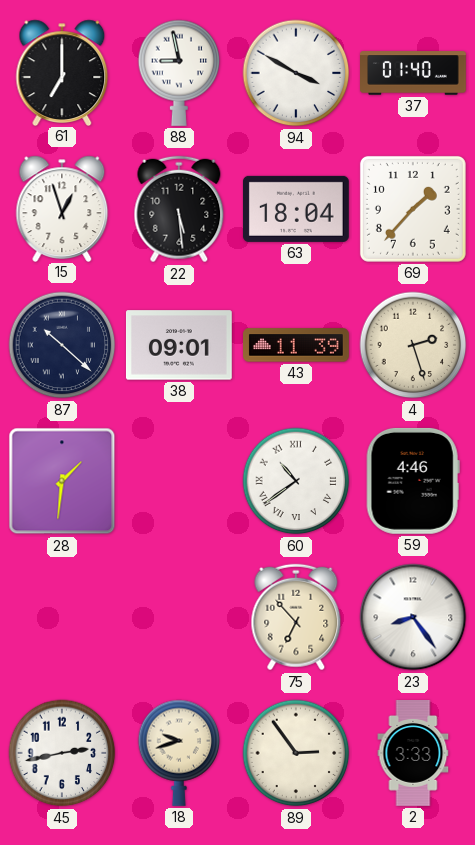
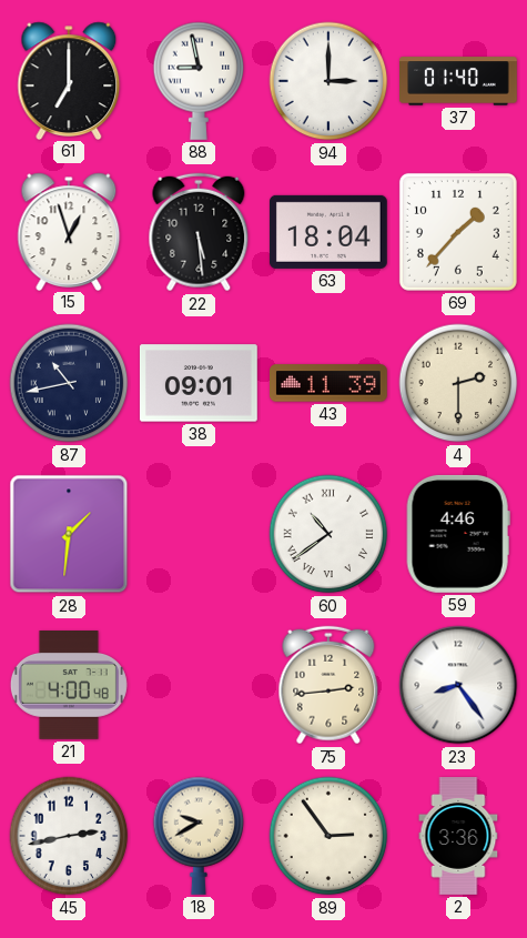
94: 3:50 -> 3:00
87: 10:22 -> 10:43
4: 2:27 -> 2:30
21: none -> 4:00
75: 6:53 -> 2:44
18: 9:42 -> 9:40
2: 3:33 -> 3:36
